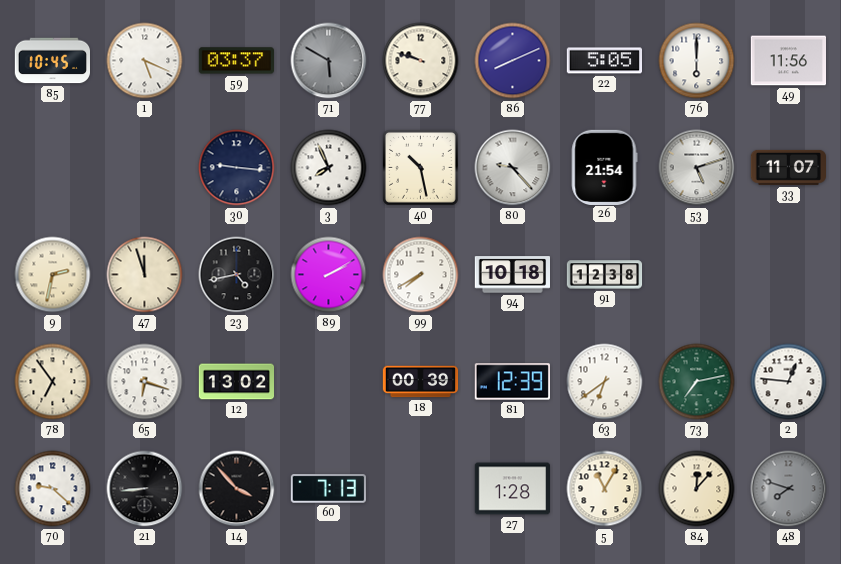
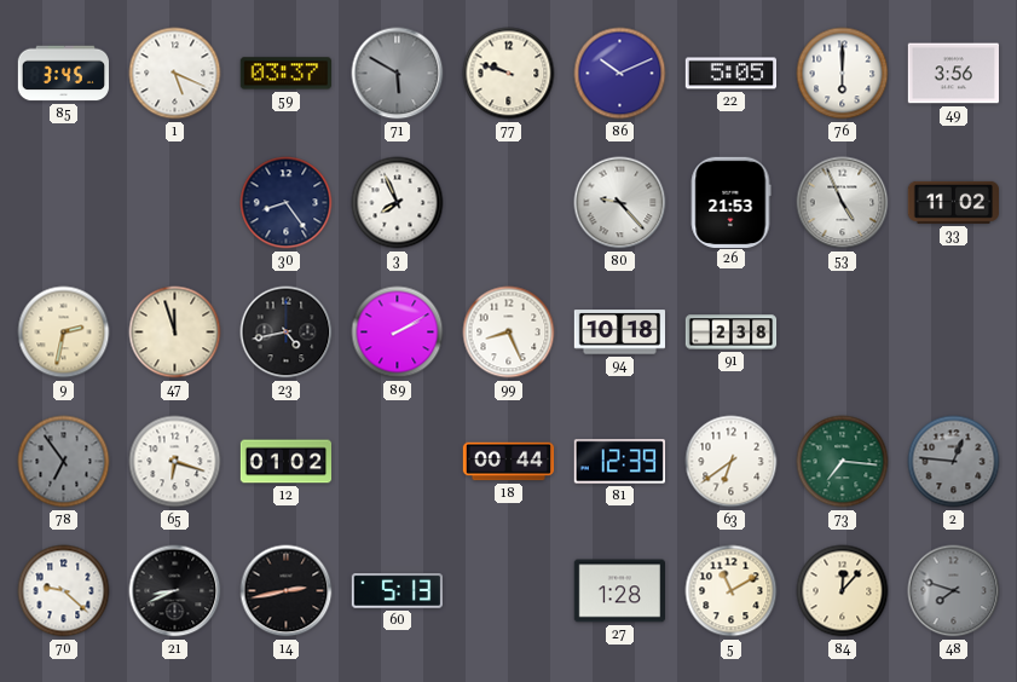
85: 10:45 -> 3:45
86: 8:11 -> 10:11
49: 11:56 -> 3:56
30: 9:16 -> 8:24
40: 10:28 -> none
26: 21:54 -> 21:53
53: 5:12 -> 4:56
33: 11:07 -> 11:02
99: 7:40 -> 8:26
91: 12:38 -> 2:38
78 dial: cream -> grey
12: 13:02 -> 01:02
18: 00:39 -> 00:44
73: 7:13 -> 7:16
2 dial: white -> grey
21: 8:44 -> 8:41
14: 3:53 -> 2:43
60: 7:13 -> 5:13
5: 11:05 -> 11:10
